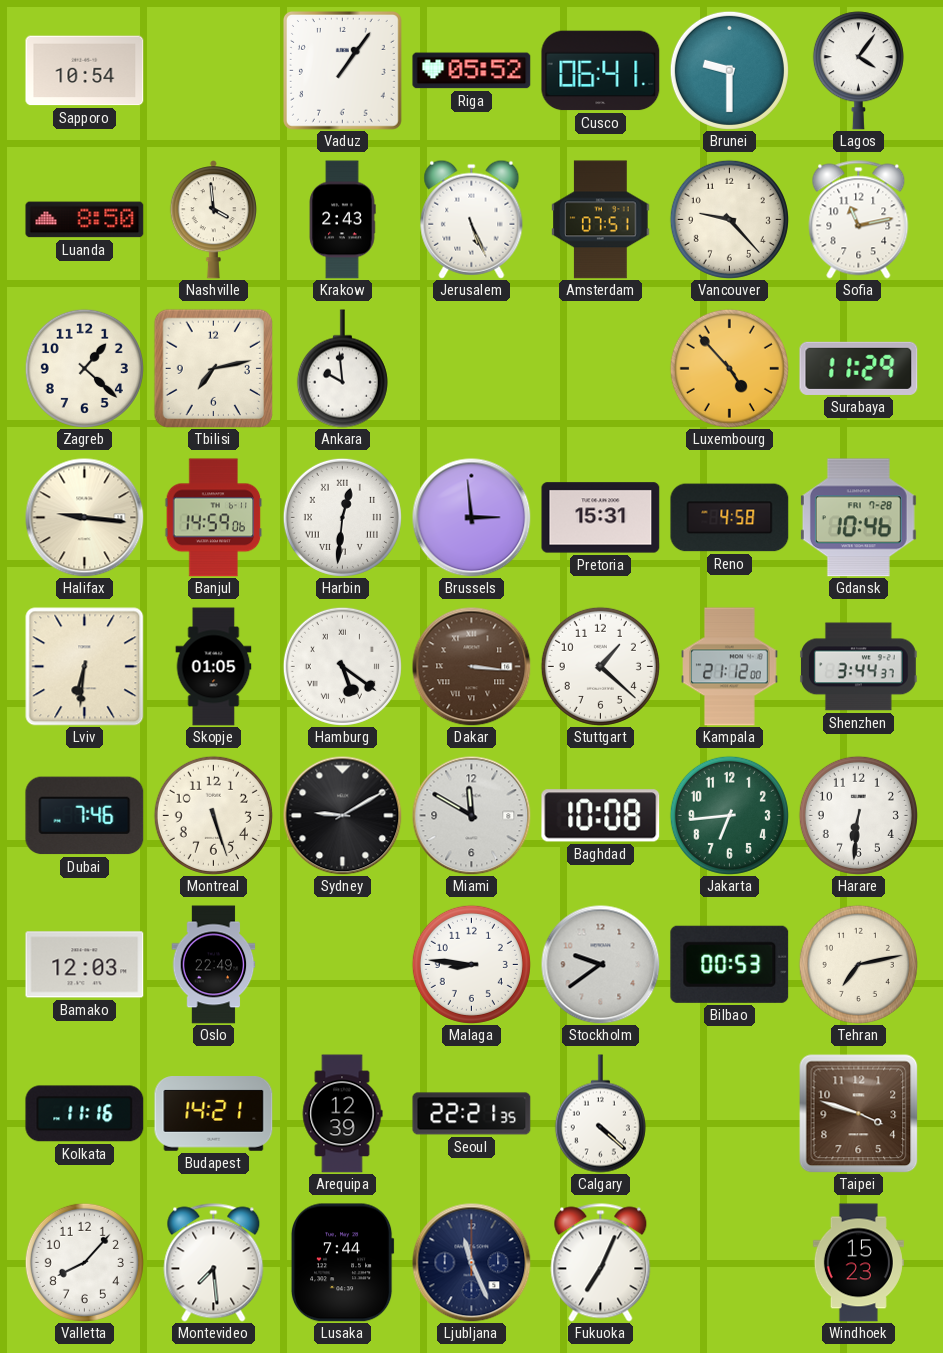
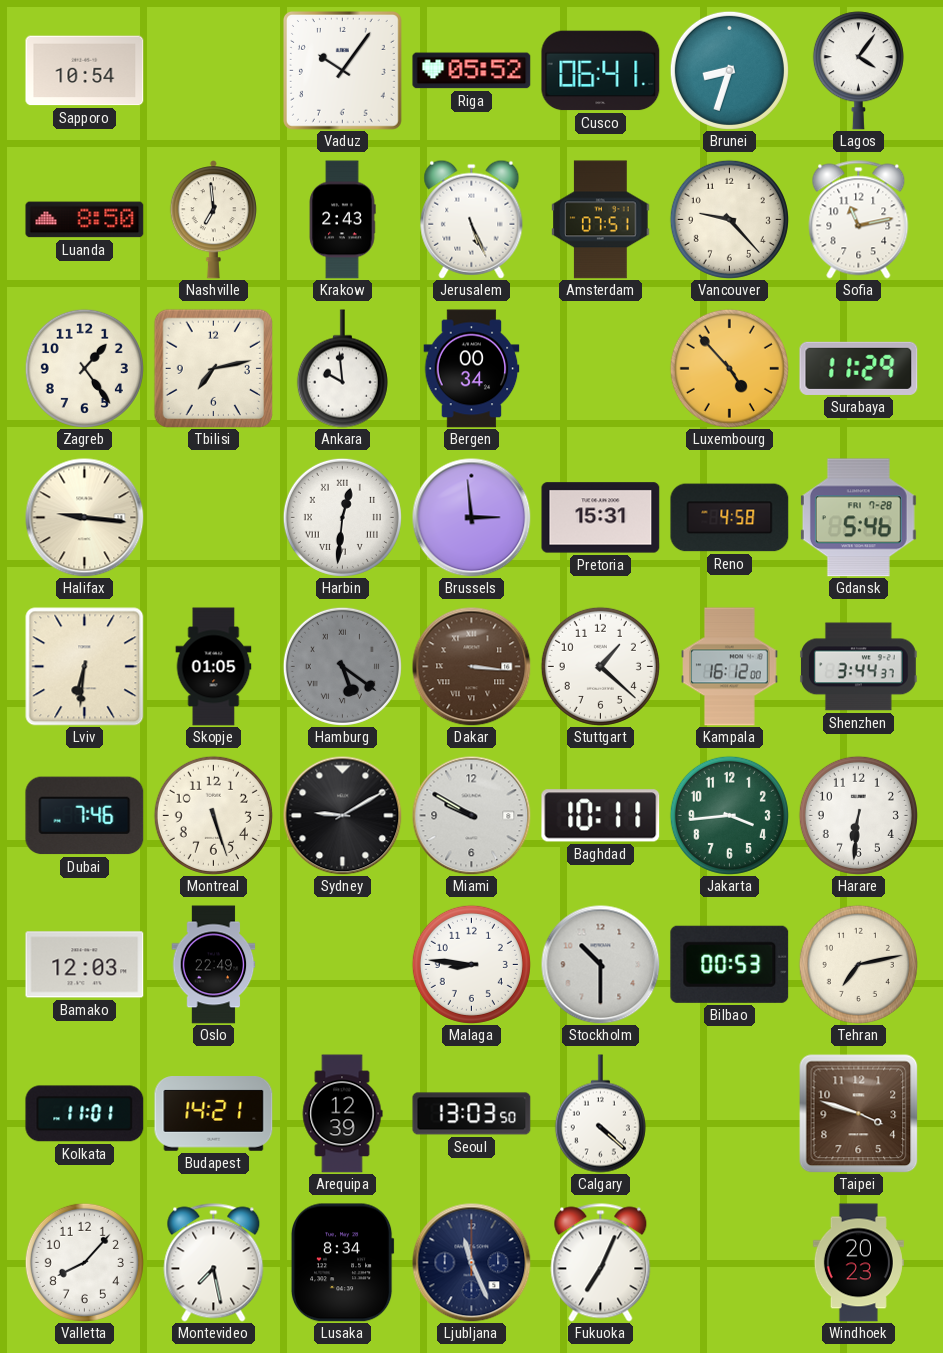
Vaduz: 1:06 -> 10:06
Brunei: 9:30 -> 8:33
Nashville: 3:59 -> 6:59
Zagreb: 1:22 -> 1:24
Bergen: none -> 00:34
Banjul: 14:59 -> none
Gdansk: 10:46 -> 5:46
Hamburg dial: white -> grey
Kampala: 21:12 -> 16:12
Miami: 11:50 -> 9:50
Baghdad: 10:08 -> 10:11
Jakarta: 6:44 -> 3:44
Stockholm: 9:39 -> 10:30
Kolkata: 11:16 -> 11:01
Seoul: 22:21 -> 13:03
Montevideo: 7:29 -> 7:28
Lusaka: 7:44 -> 8:34
Windhoek: 15:23 -> 20:23
